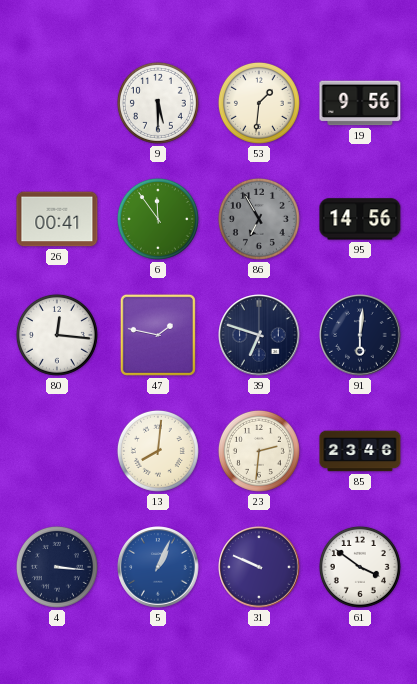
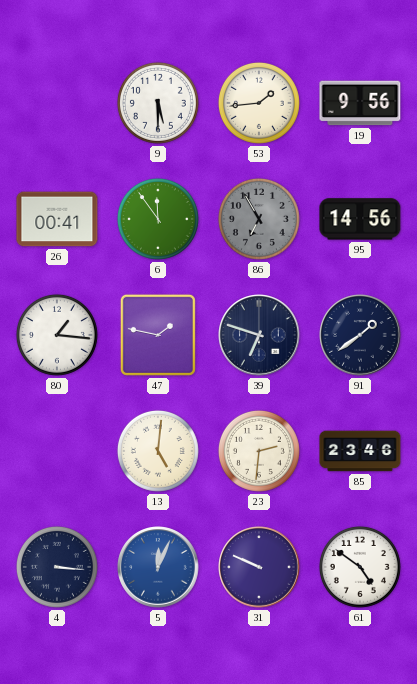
53: 1:31 -> 1:44
80: 12:16 -> 1:16
91: 6:01 -> 1:39
13: 8:01 -> 5:01
5: 1:04 -> 12:04
61: 3:51 -> 4:51
